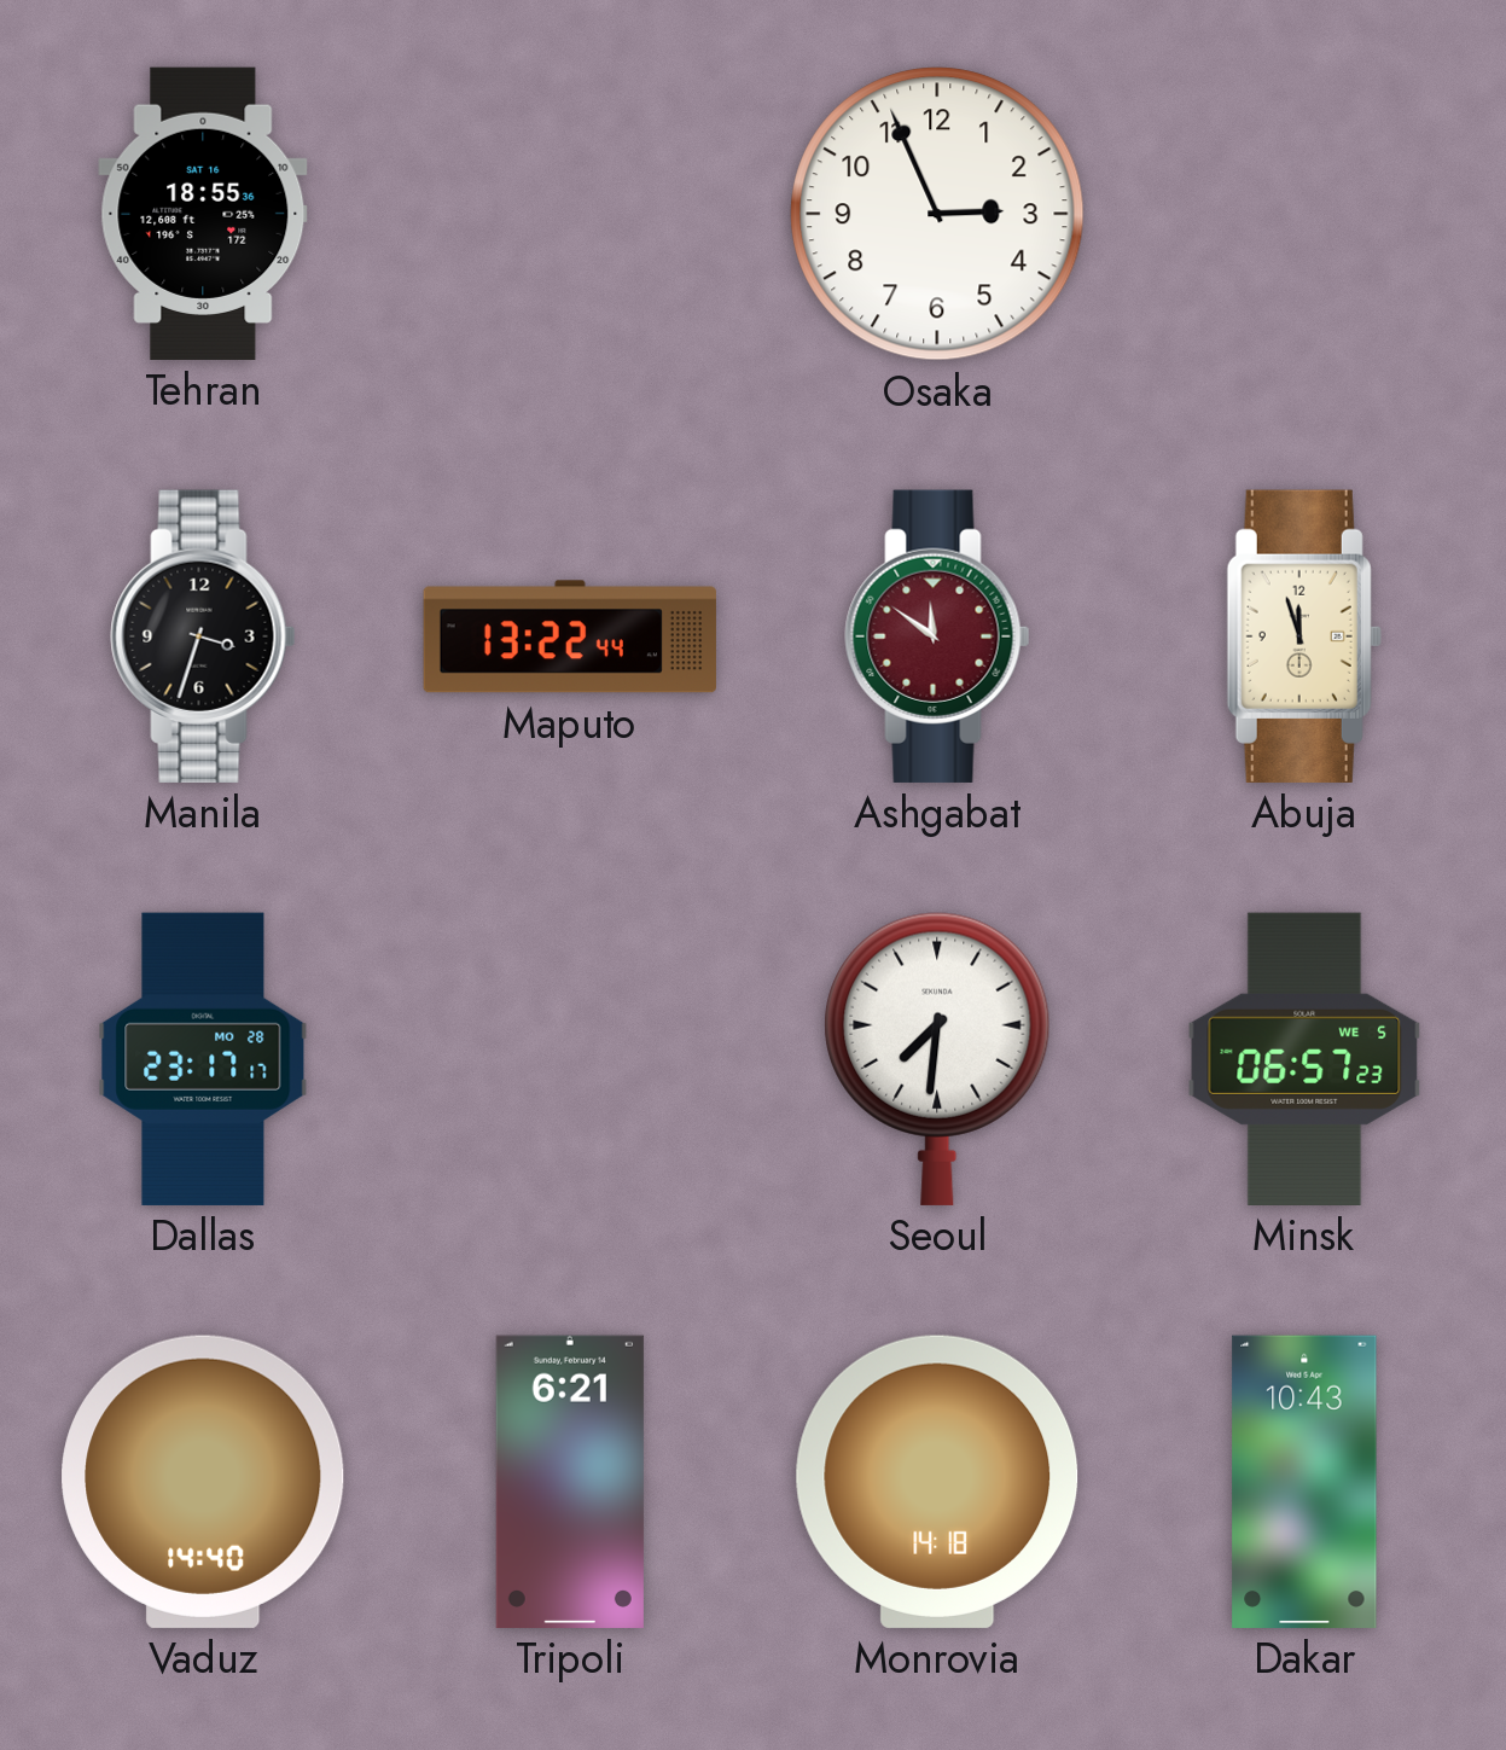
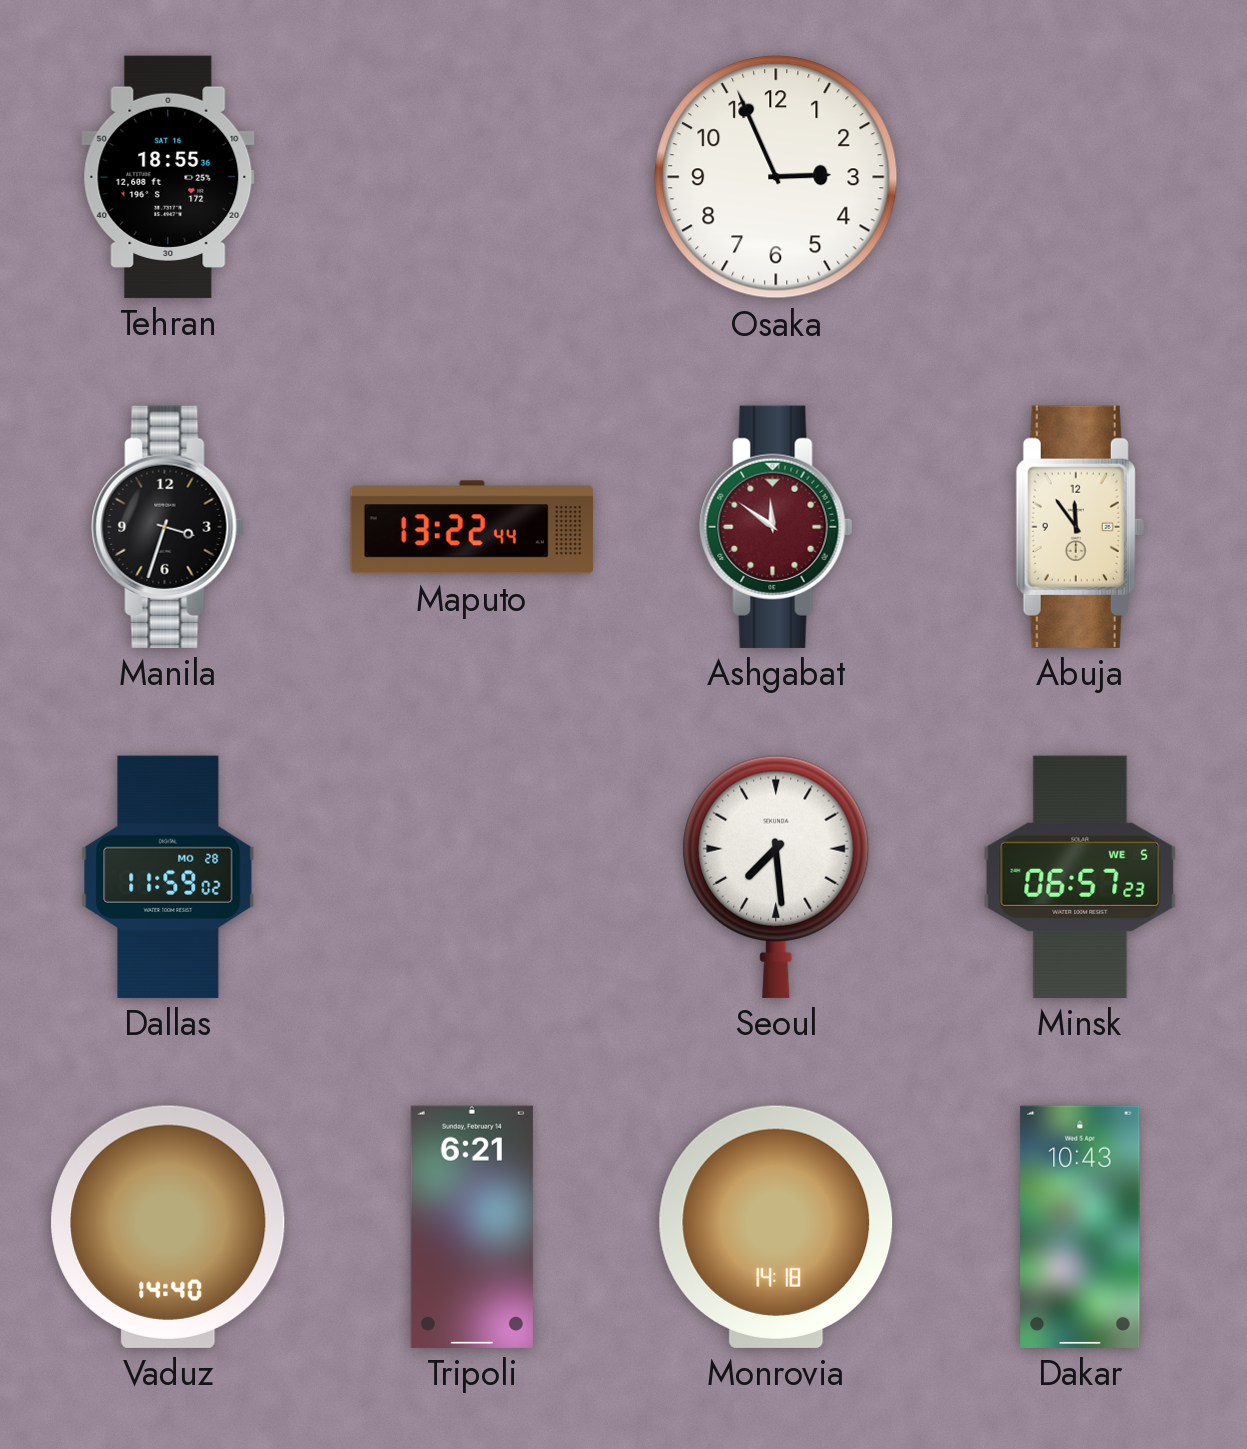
Abuja: 11:57 -> 11:54
Dallas: 23:17 -> 11:59
Seoul: 7:31 -> 7:29
